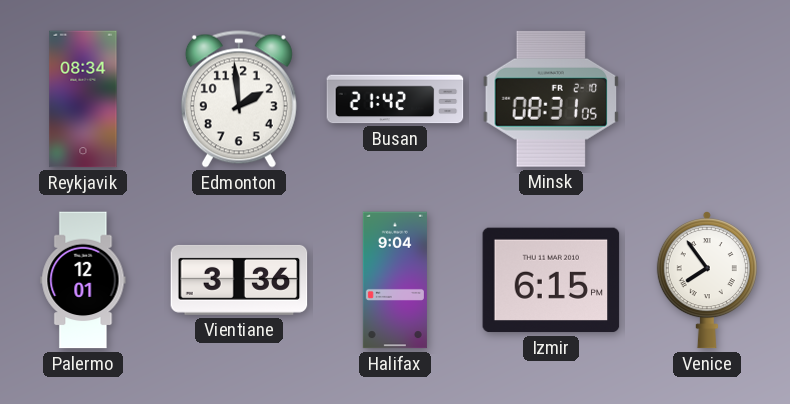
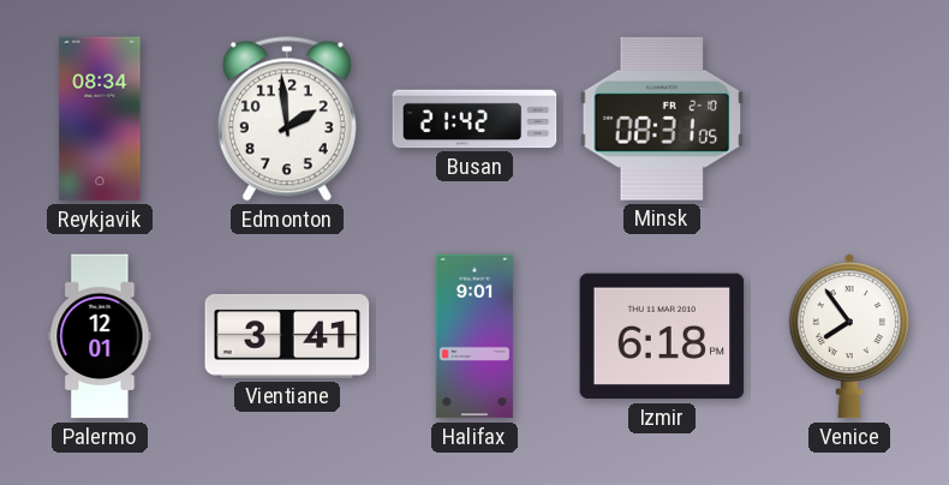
Vientiane: 3:36 -> 3:41
Halifax: 9:04 -> 9:01
Izmir: 6:15 -> 6:18
